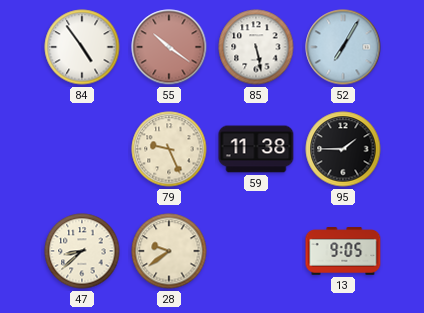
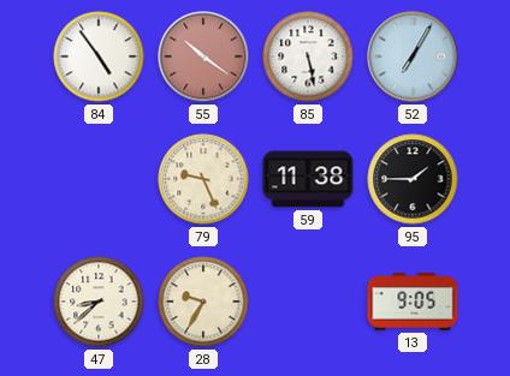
28: 9:39 -> 9:35
